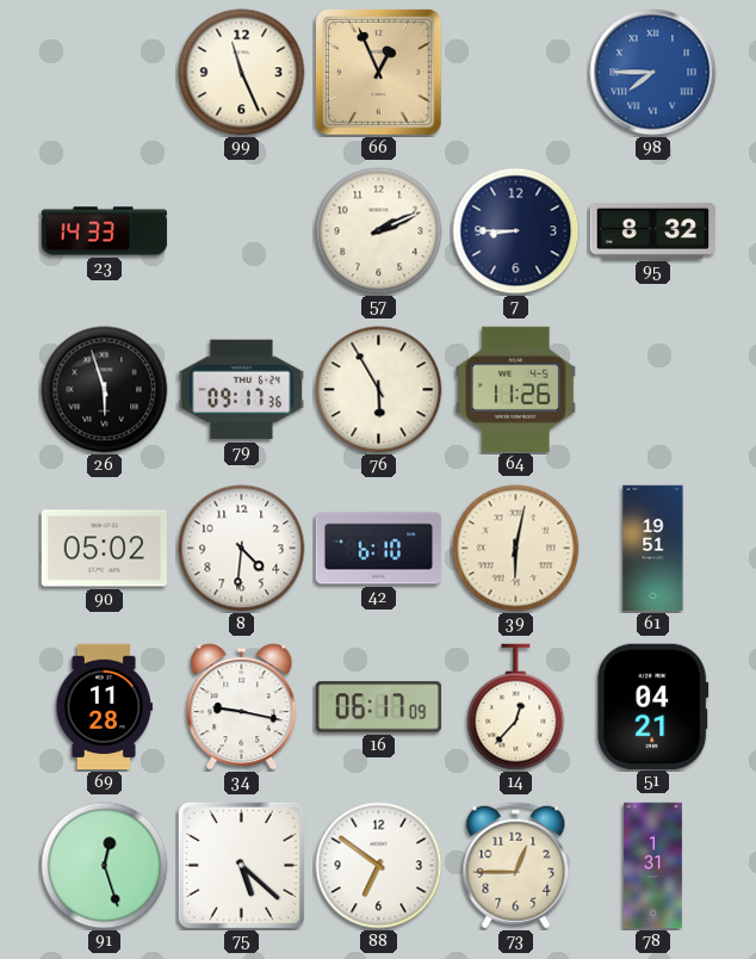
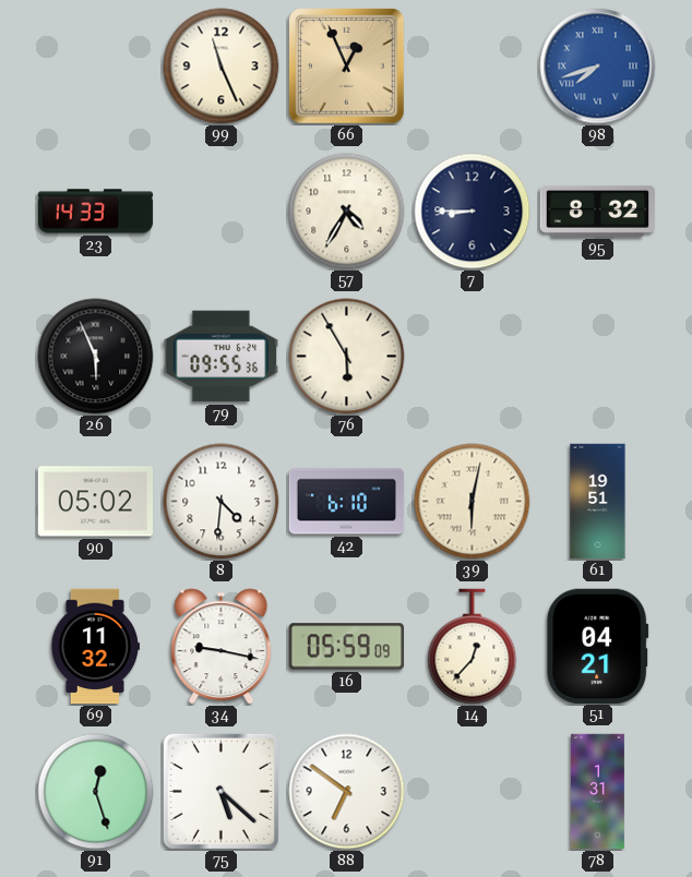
98: 7:45 -> 7:42
57: 2:11 -> 4:35
26: 5:57 -> 5:56
79: 09:17 -> 09:55
64: 11:26 -> none
69: 11:28 -> 11:32
16: 06:17 -> 05:59
73: 12:45 -> none
